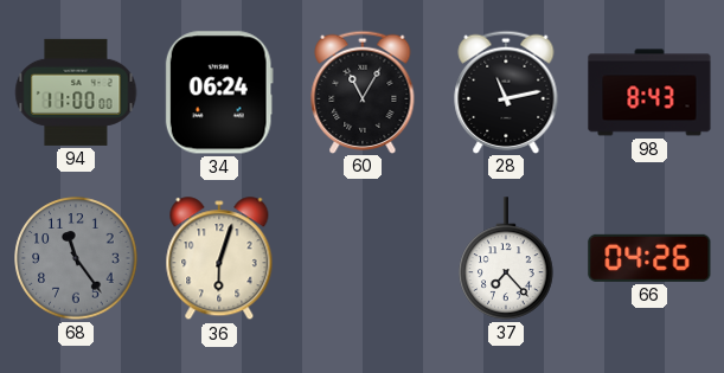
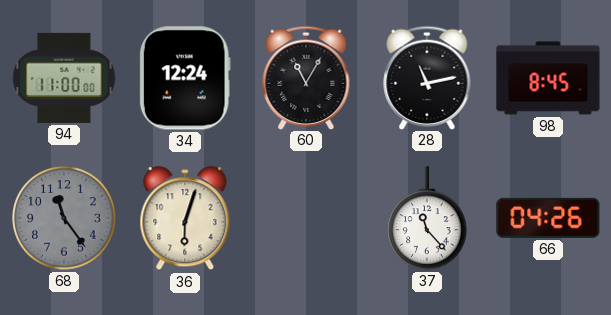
34: 06:24 -> 12:24
98: 8:43 -> 8:45
37: 7:23 -> 11:23
